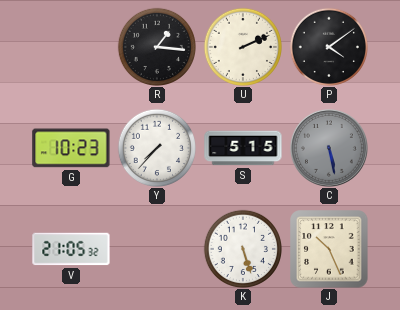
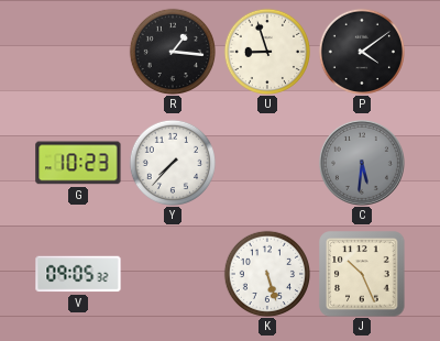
U: 2:11 -> 8:57
S: 5:15 -> none
C: 5:28 -> 5:31
V: 21:05 -> 09:05
